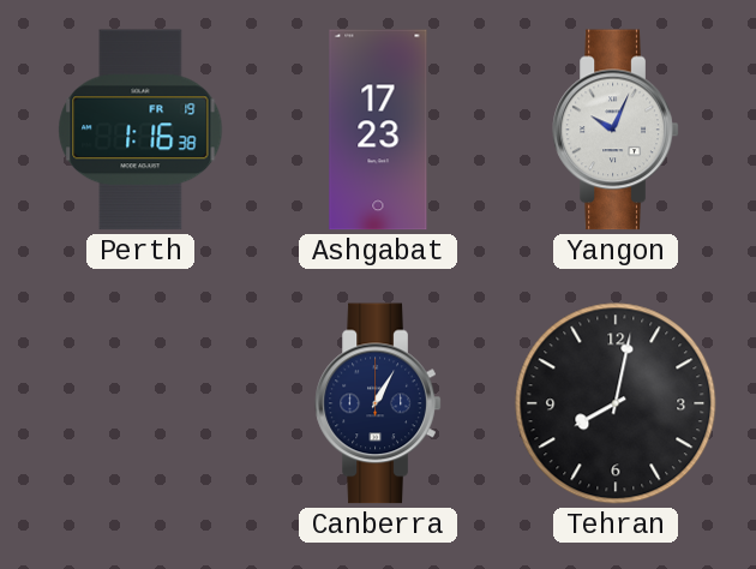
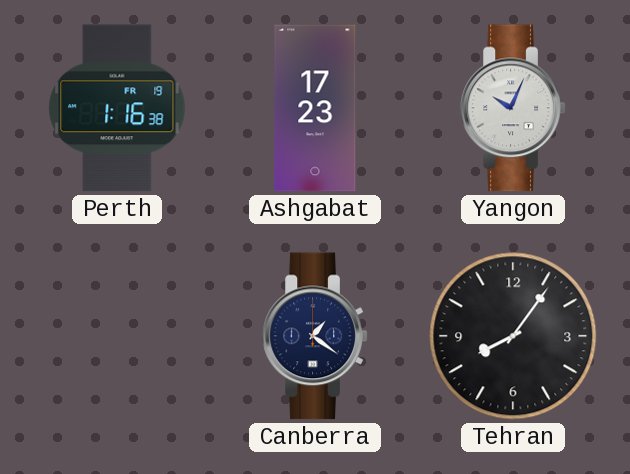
Canberra: 1:05 -> 1:21
Tehran: 8:02 -> 8:06
